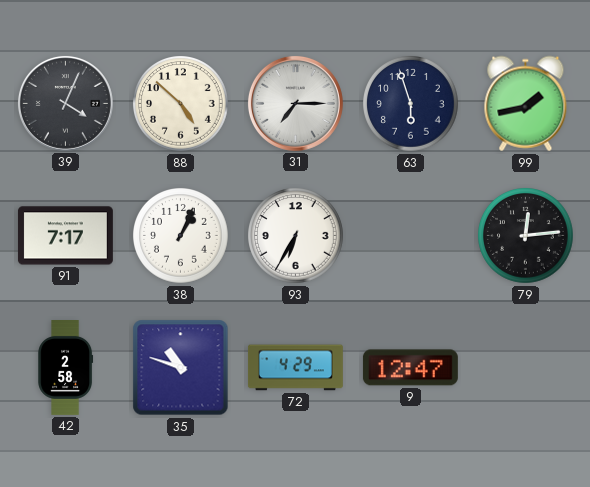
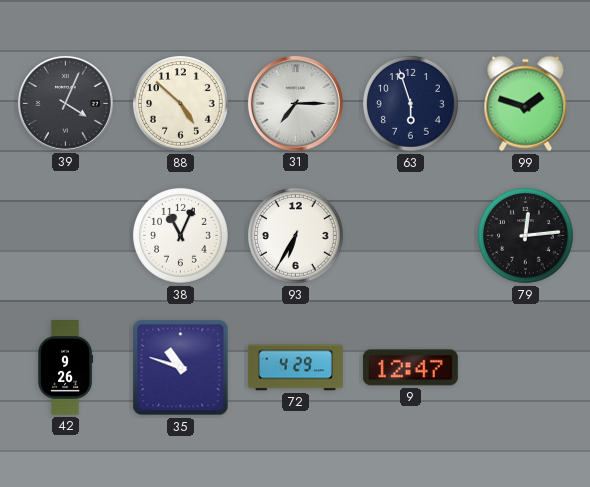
99: 1:43 -> 1:48
91: 7:17 -> none
38: 1:04 -> 11:04
42: 2:58 -> 9:26
